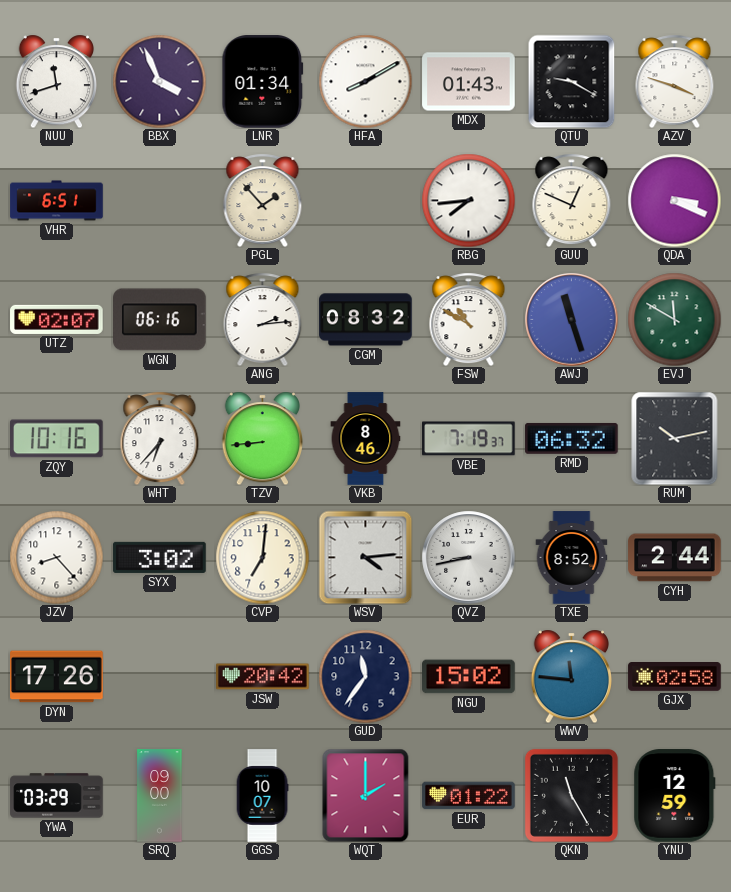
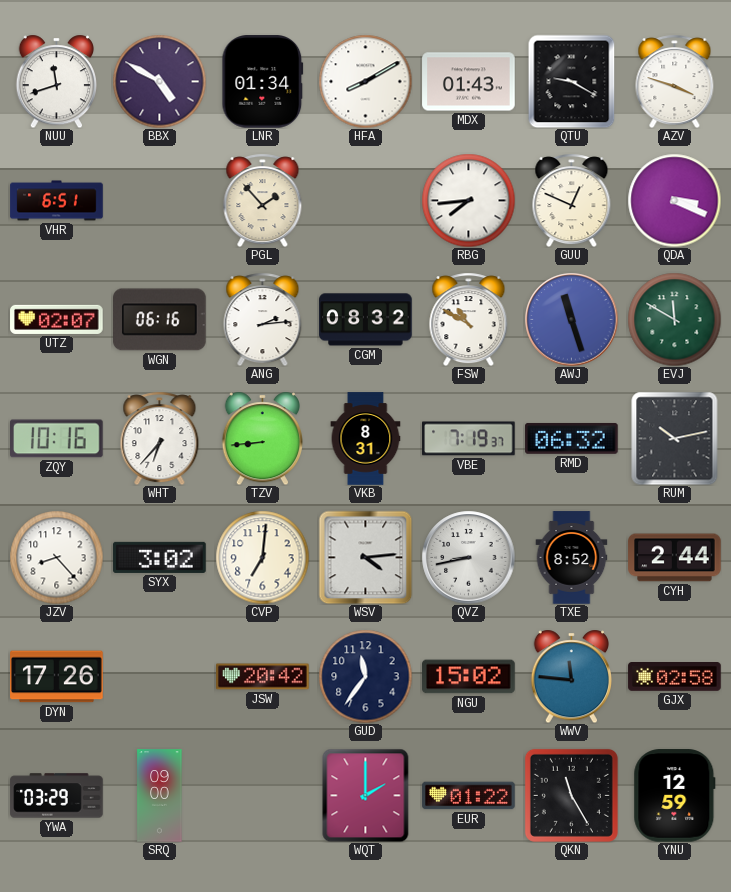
BBX: 3:56 -> 4:50
VKB: 8:46 -> 8:31
GGS: 10:07 -> none
